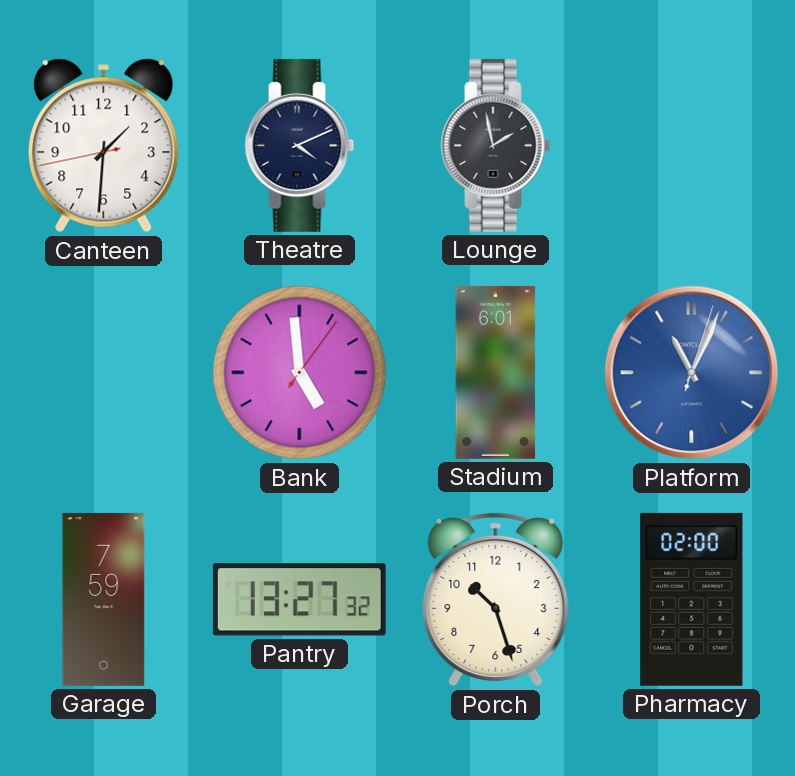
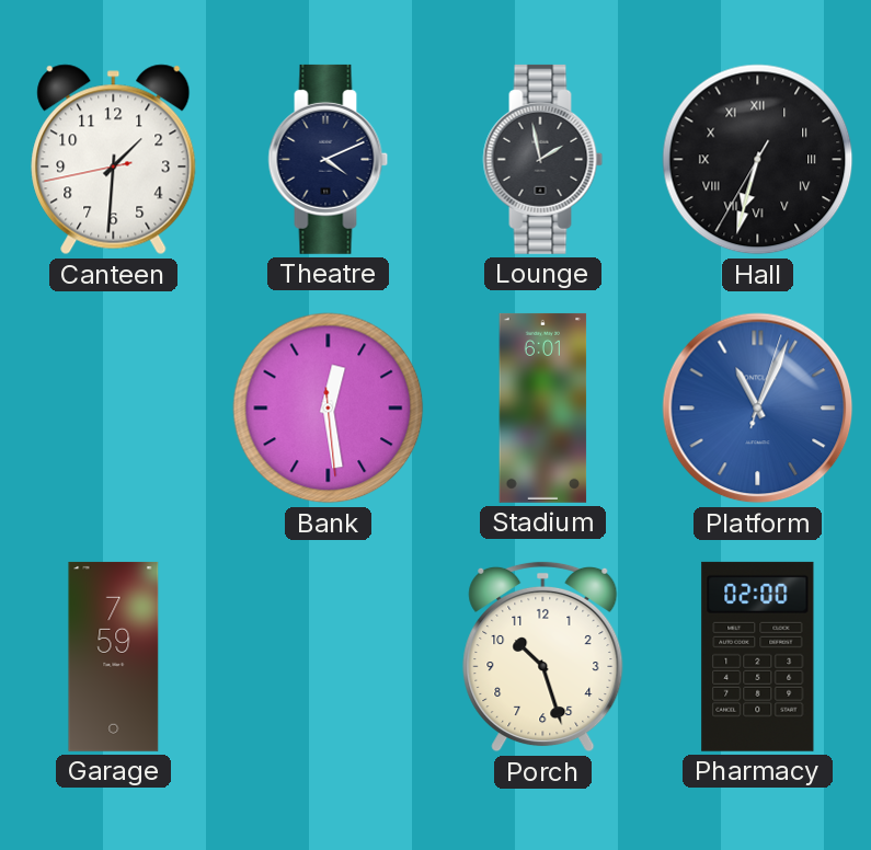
Hall: none -> 6:32
Bank: 4:59 -> 12:28
Pantry: 13:27 -> none
